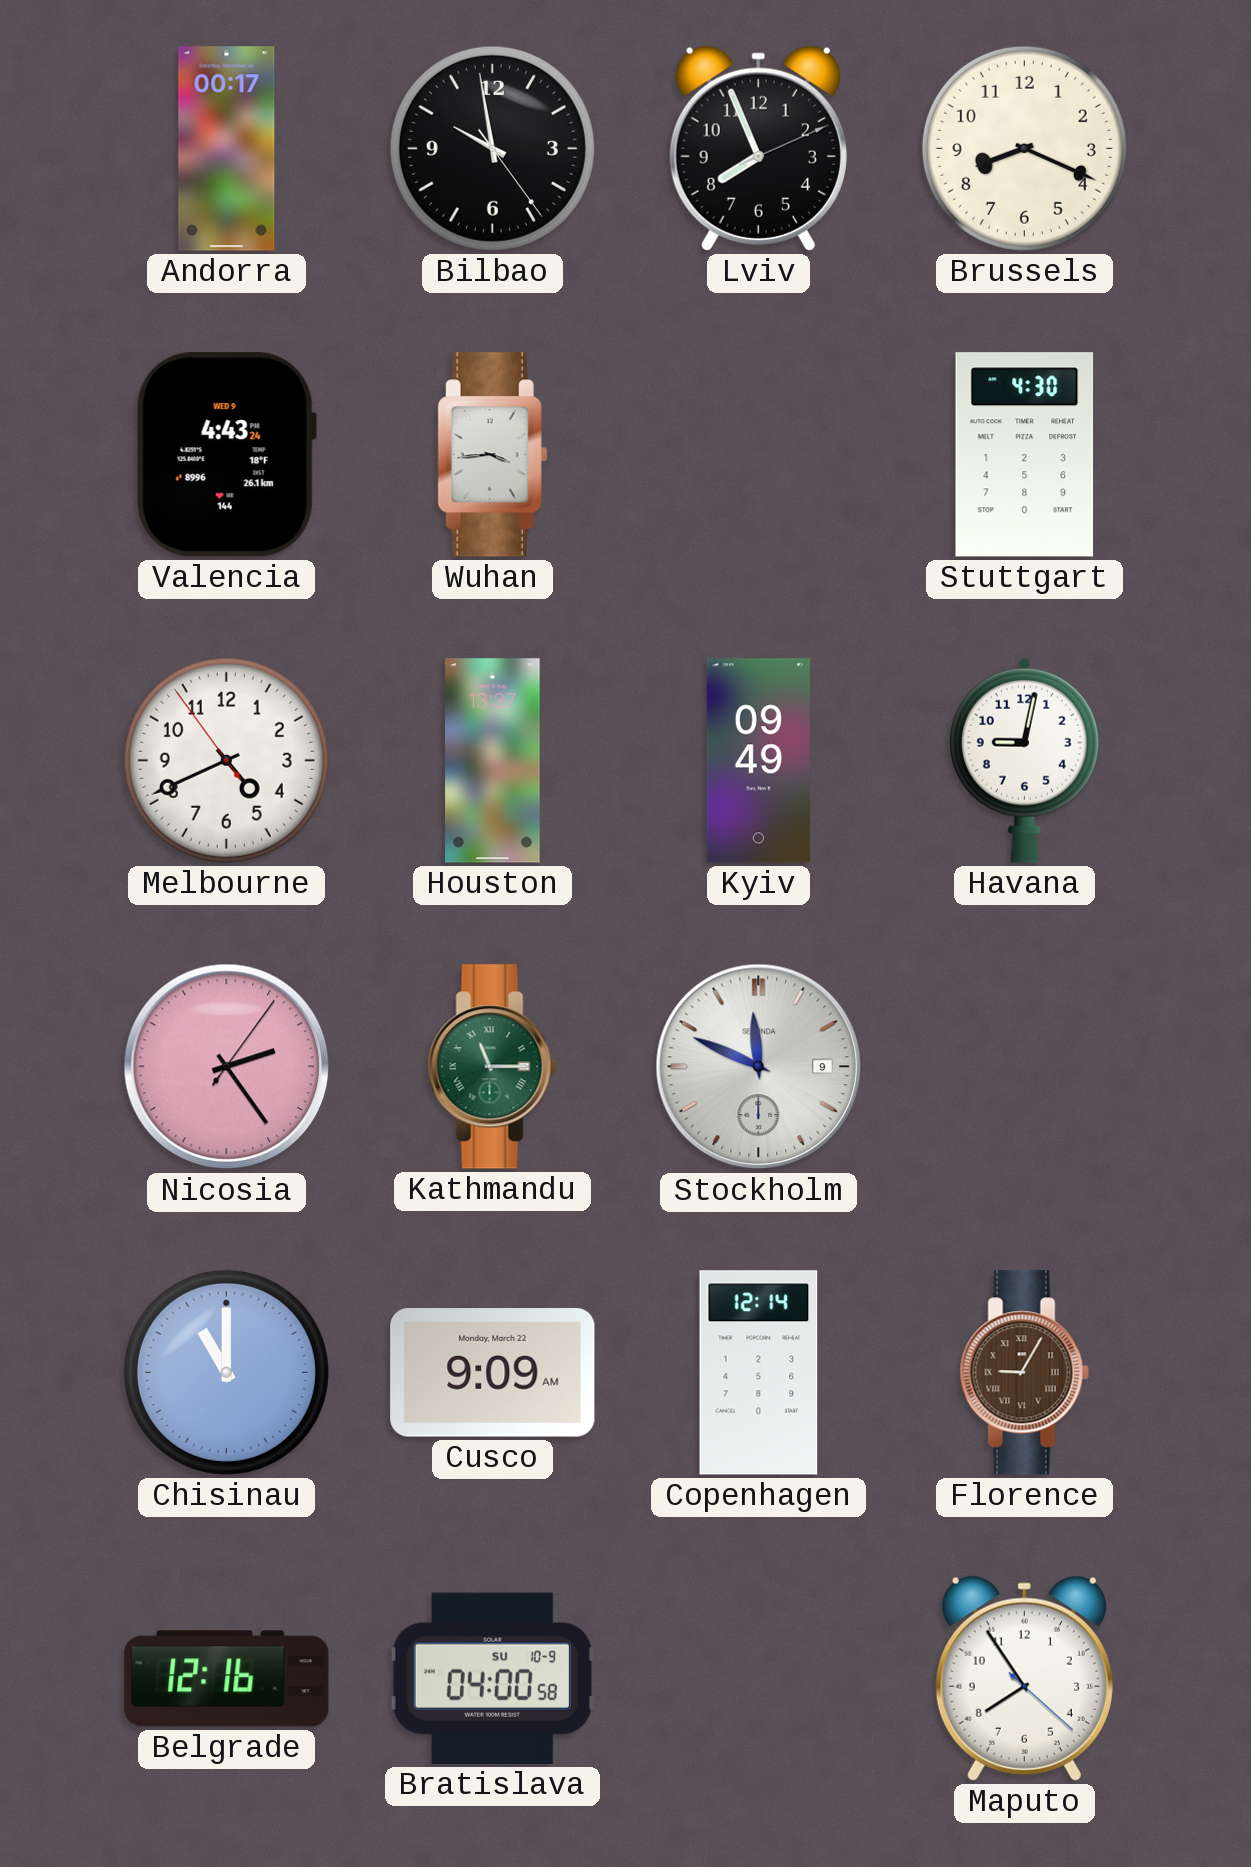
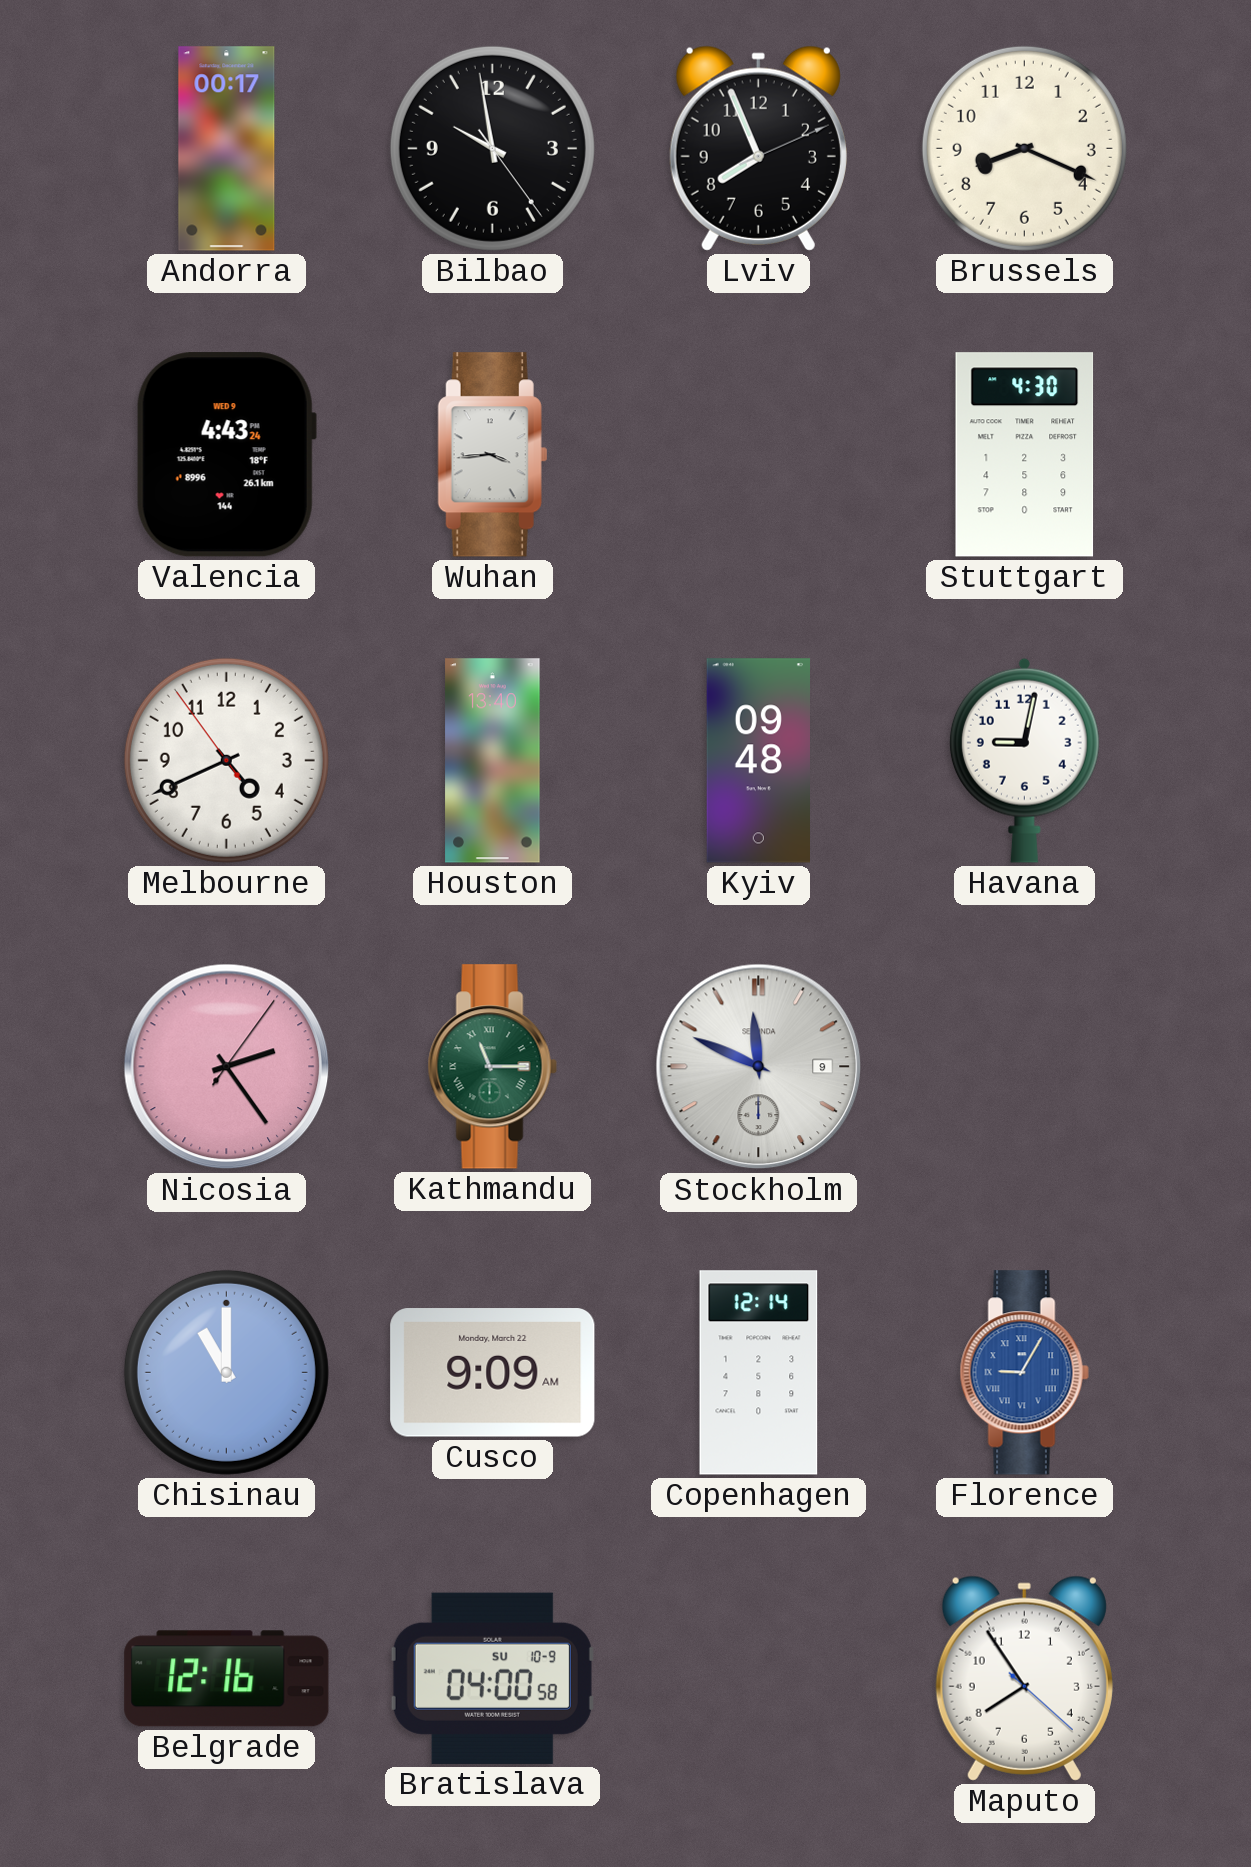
Houston: 13:37 -> 13:40
Kyiv: 09:49 -> 09:48
Florence dial: brown -> blue
